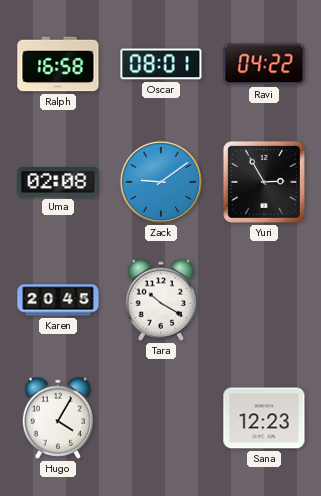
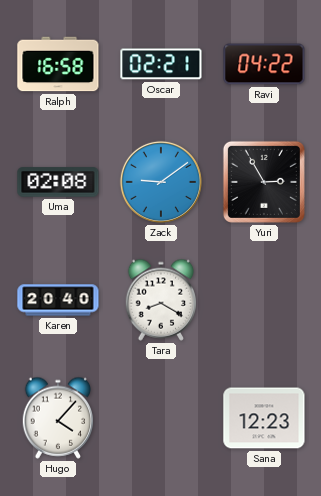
Oscar: 08:01 -> 02:21
Karen: 20:45 -> 20:40
Tara: 10:20 -> 8:20
Hugo: 4:05 -> 4:07
